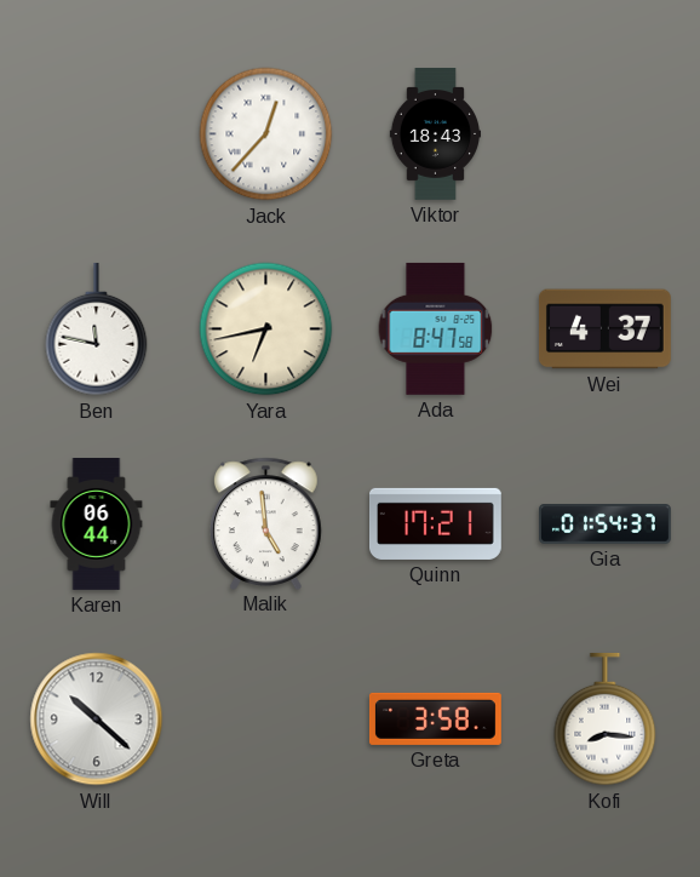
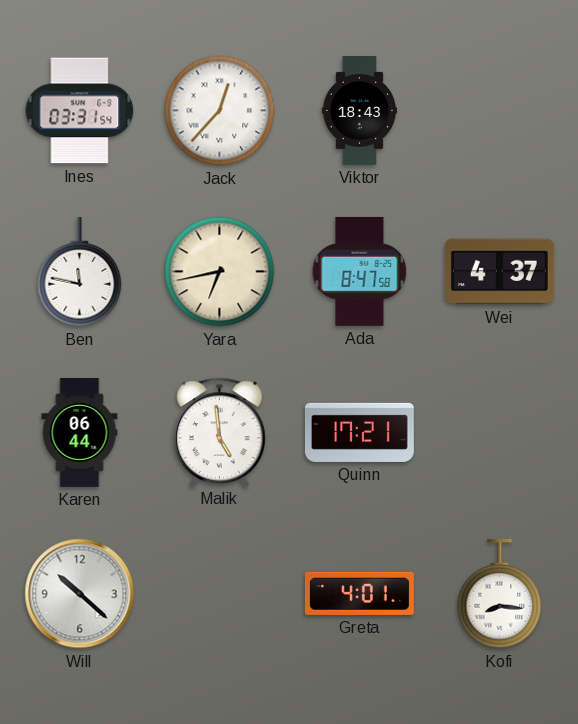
Ines: none -> 03:31
Gia: 01:54 -> none
Greta: 3:58 -> 4:01
